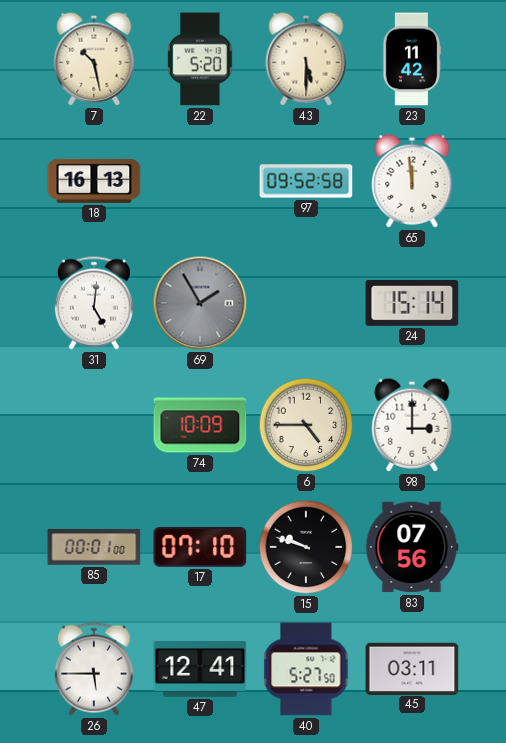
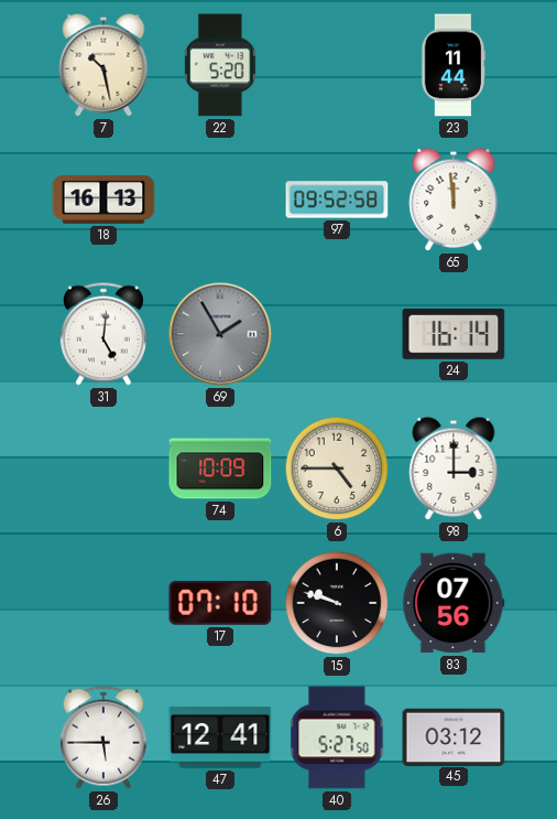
43: 5:30 -> none
23: 11:42 -> 11:44
24: 15:14 -> 16:14
85: 00:01 -> none
45: 03:11 -> 03:12
